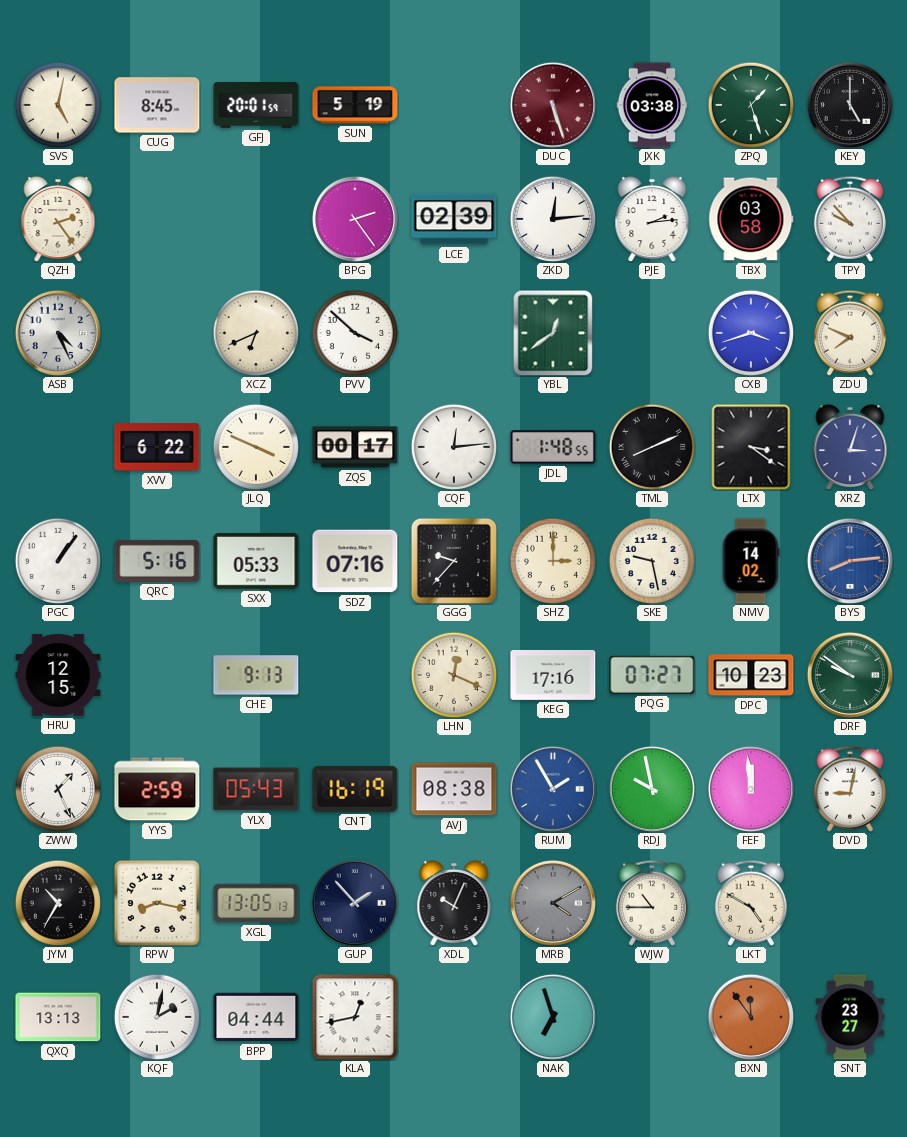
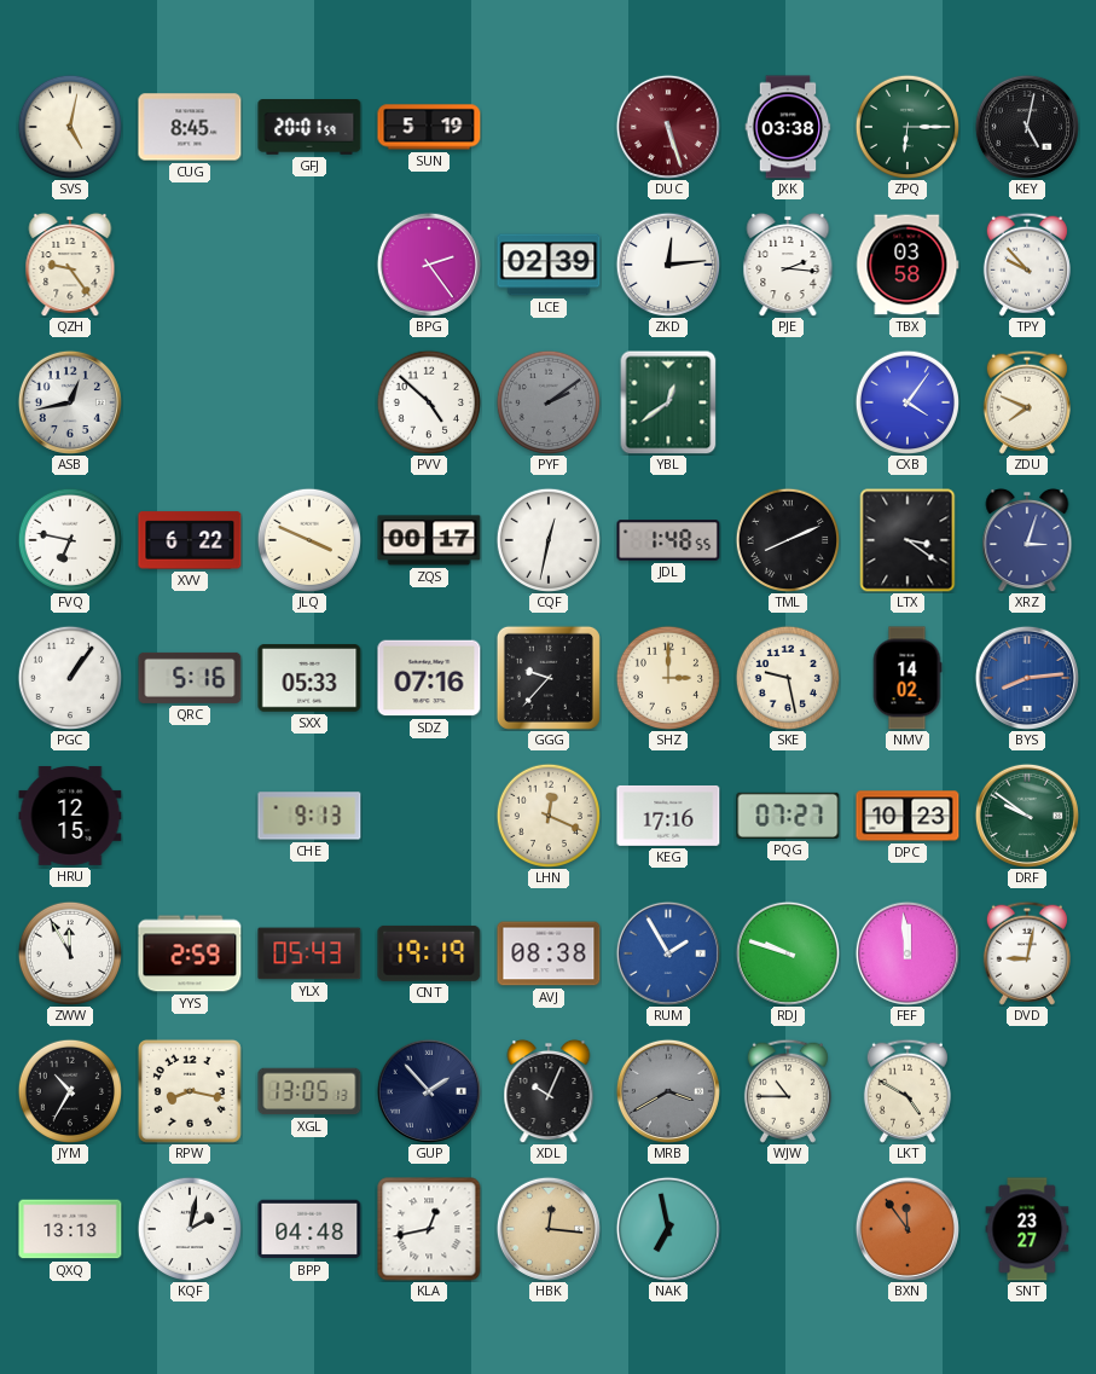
ZPQ: 1:27 -> 6:15
KEY: 5:00 -> 5:02
QZH: 2:24 -> 9:24
PJE: 2:14 -> 2:16
ASB: 4:26 -> 12:43
XCZ: 6:41 -> none
PVV: 3:52 -> 4:52
PYF: none -> 2:09
CXB: 3:42 -> 4:06
FVQ: none -> 6:47
CQF: 12:14 -> 12:32
ZWW: 1:26 -> 11:55
CNT: 16:19 -> 19:19
RDJ: 9:58 -> 9:48
MRB: 4:10 -> 3:40
BPP: 04:44 -> 04:48
HBK: none -> 12:16
NAK: 6:57 -> 6:58
